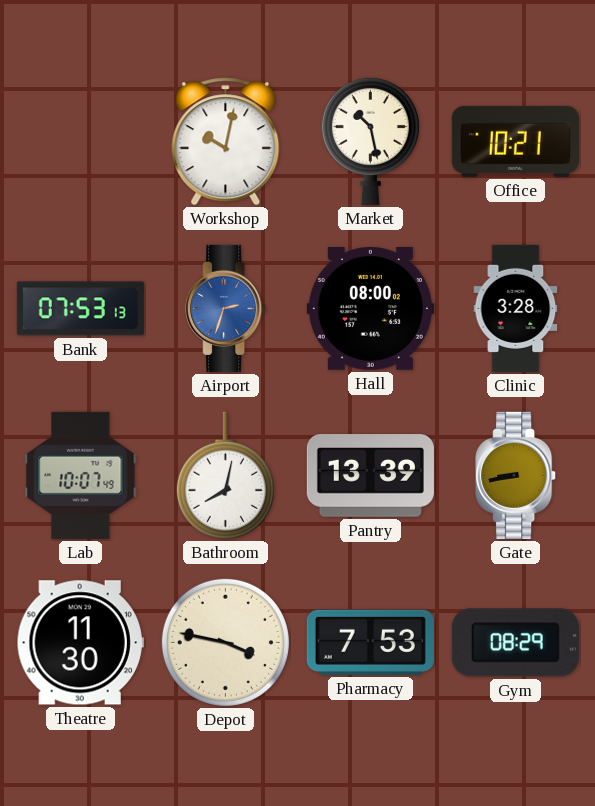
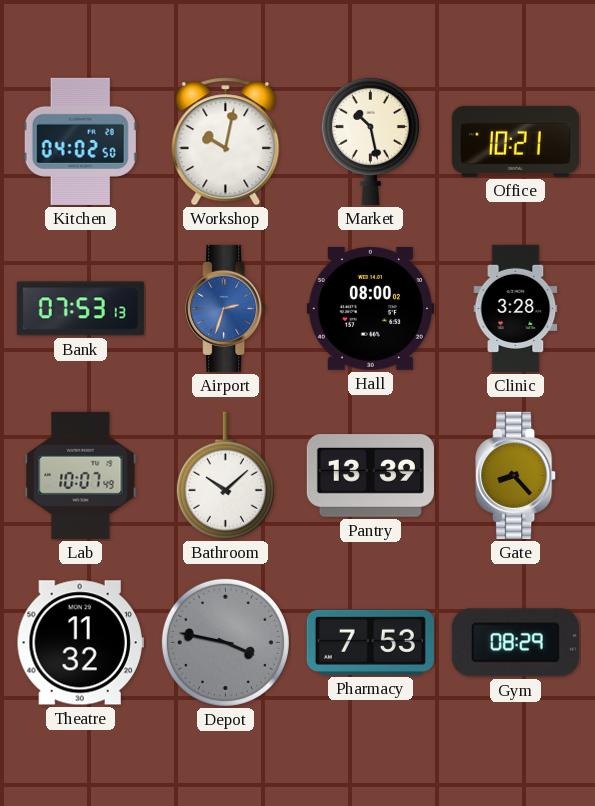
Kitchen: none -> 04:02
Bathroom: 8:02 -> 10:08
Gate: 8:43 -> 8:23
Theatre: 11:30 -> 11:32
Depot dial: cream -> grey
